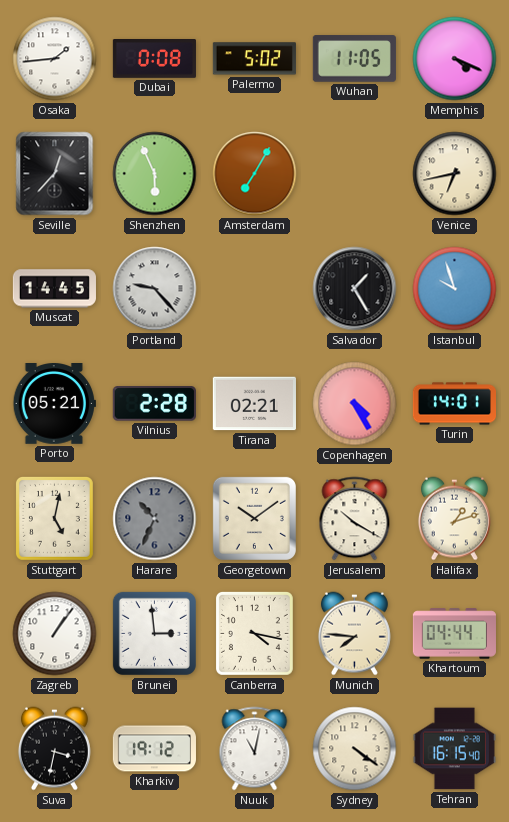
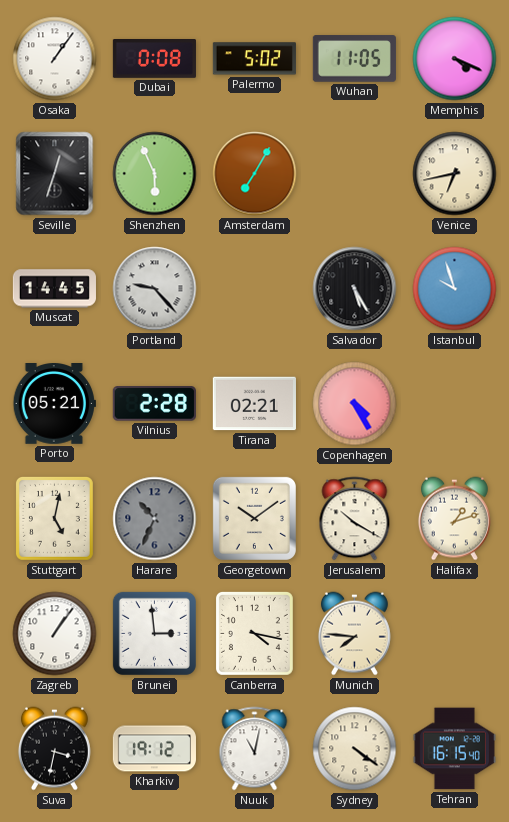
Osaka: 1:44 -> 1:06
Seville: 12:37 -> 12:33
Salvador: 1:25 -> 5:25
Turin: 14:01 -> none
Khartoum: 04:44 -> none
